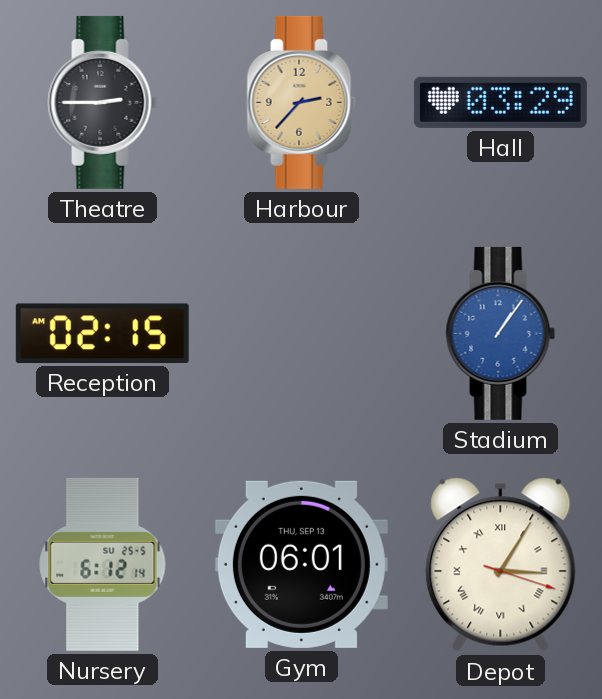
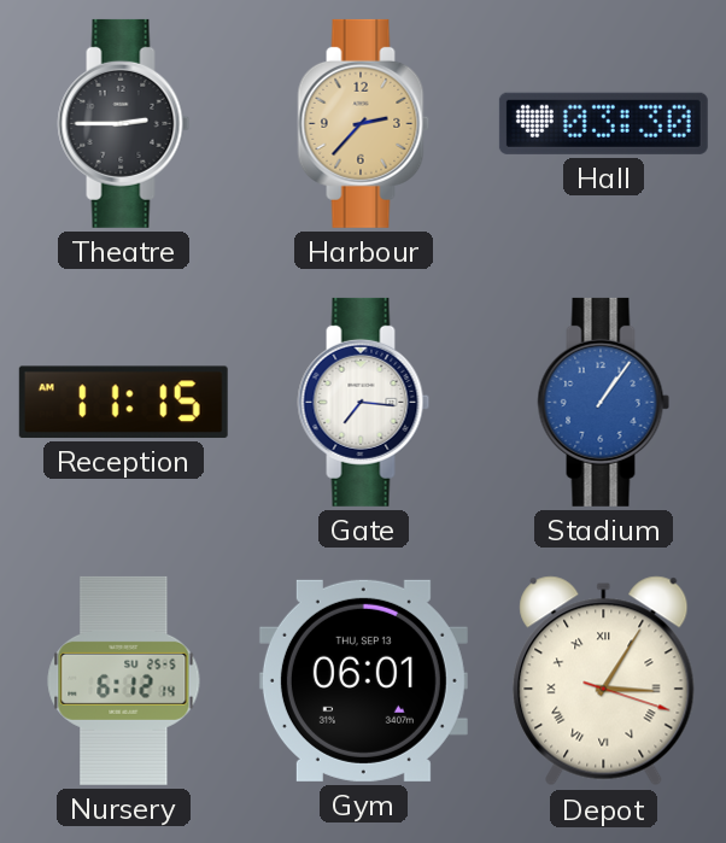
Hall: 03:29 -> 03:30
Reception: 02:15 -> 11:15
Gate: none -> 7:16
